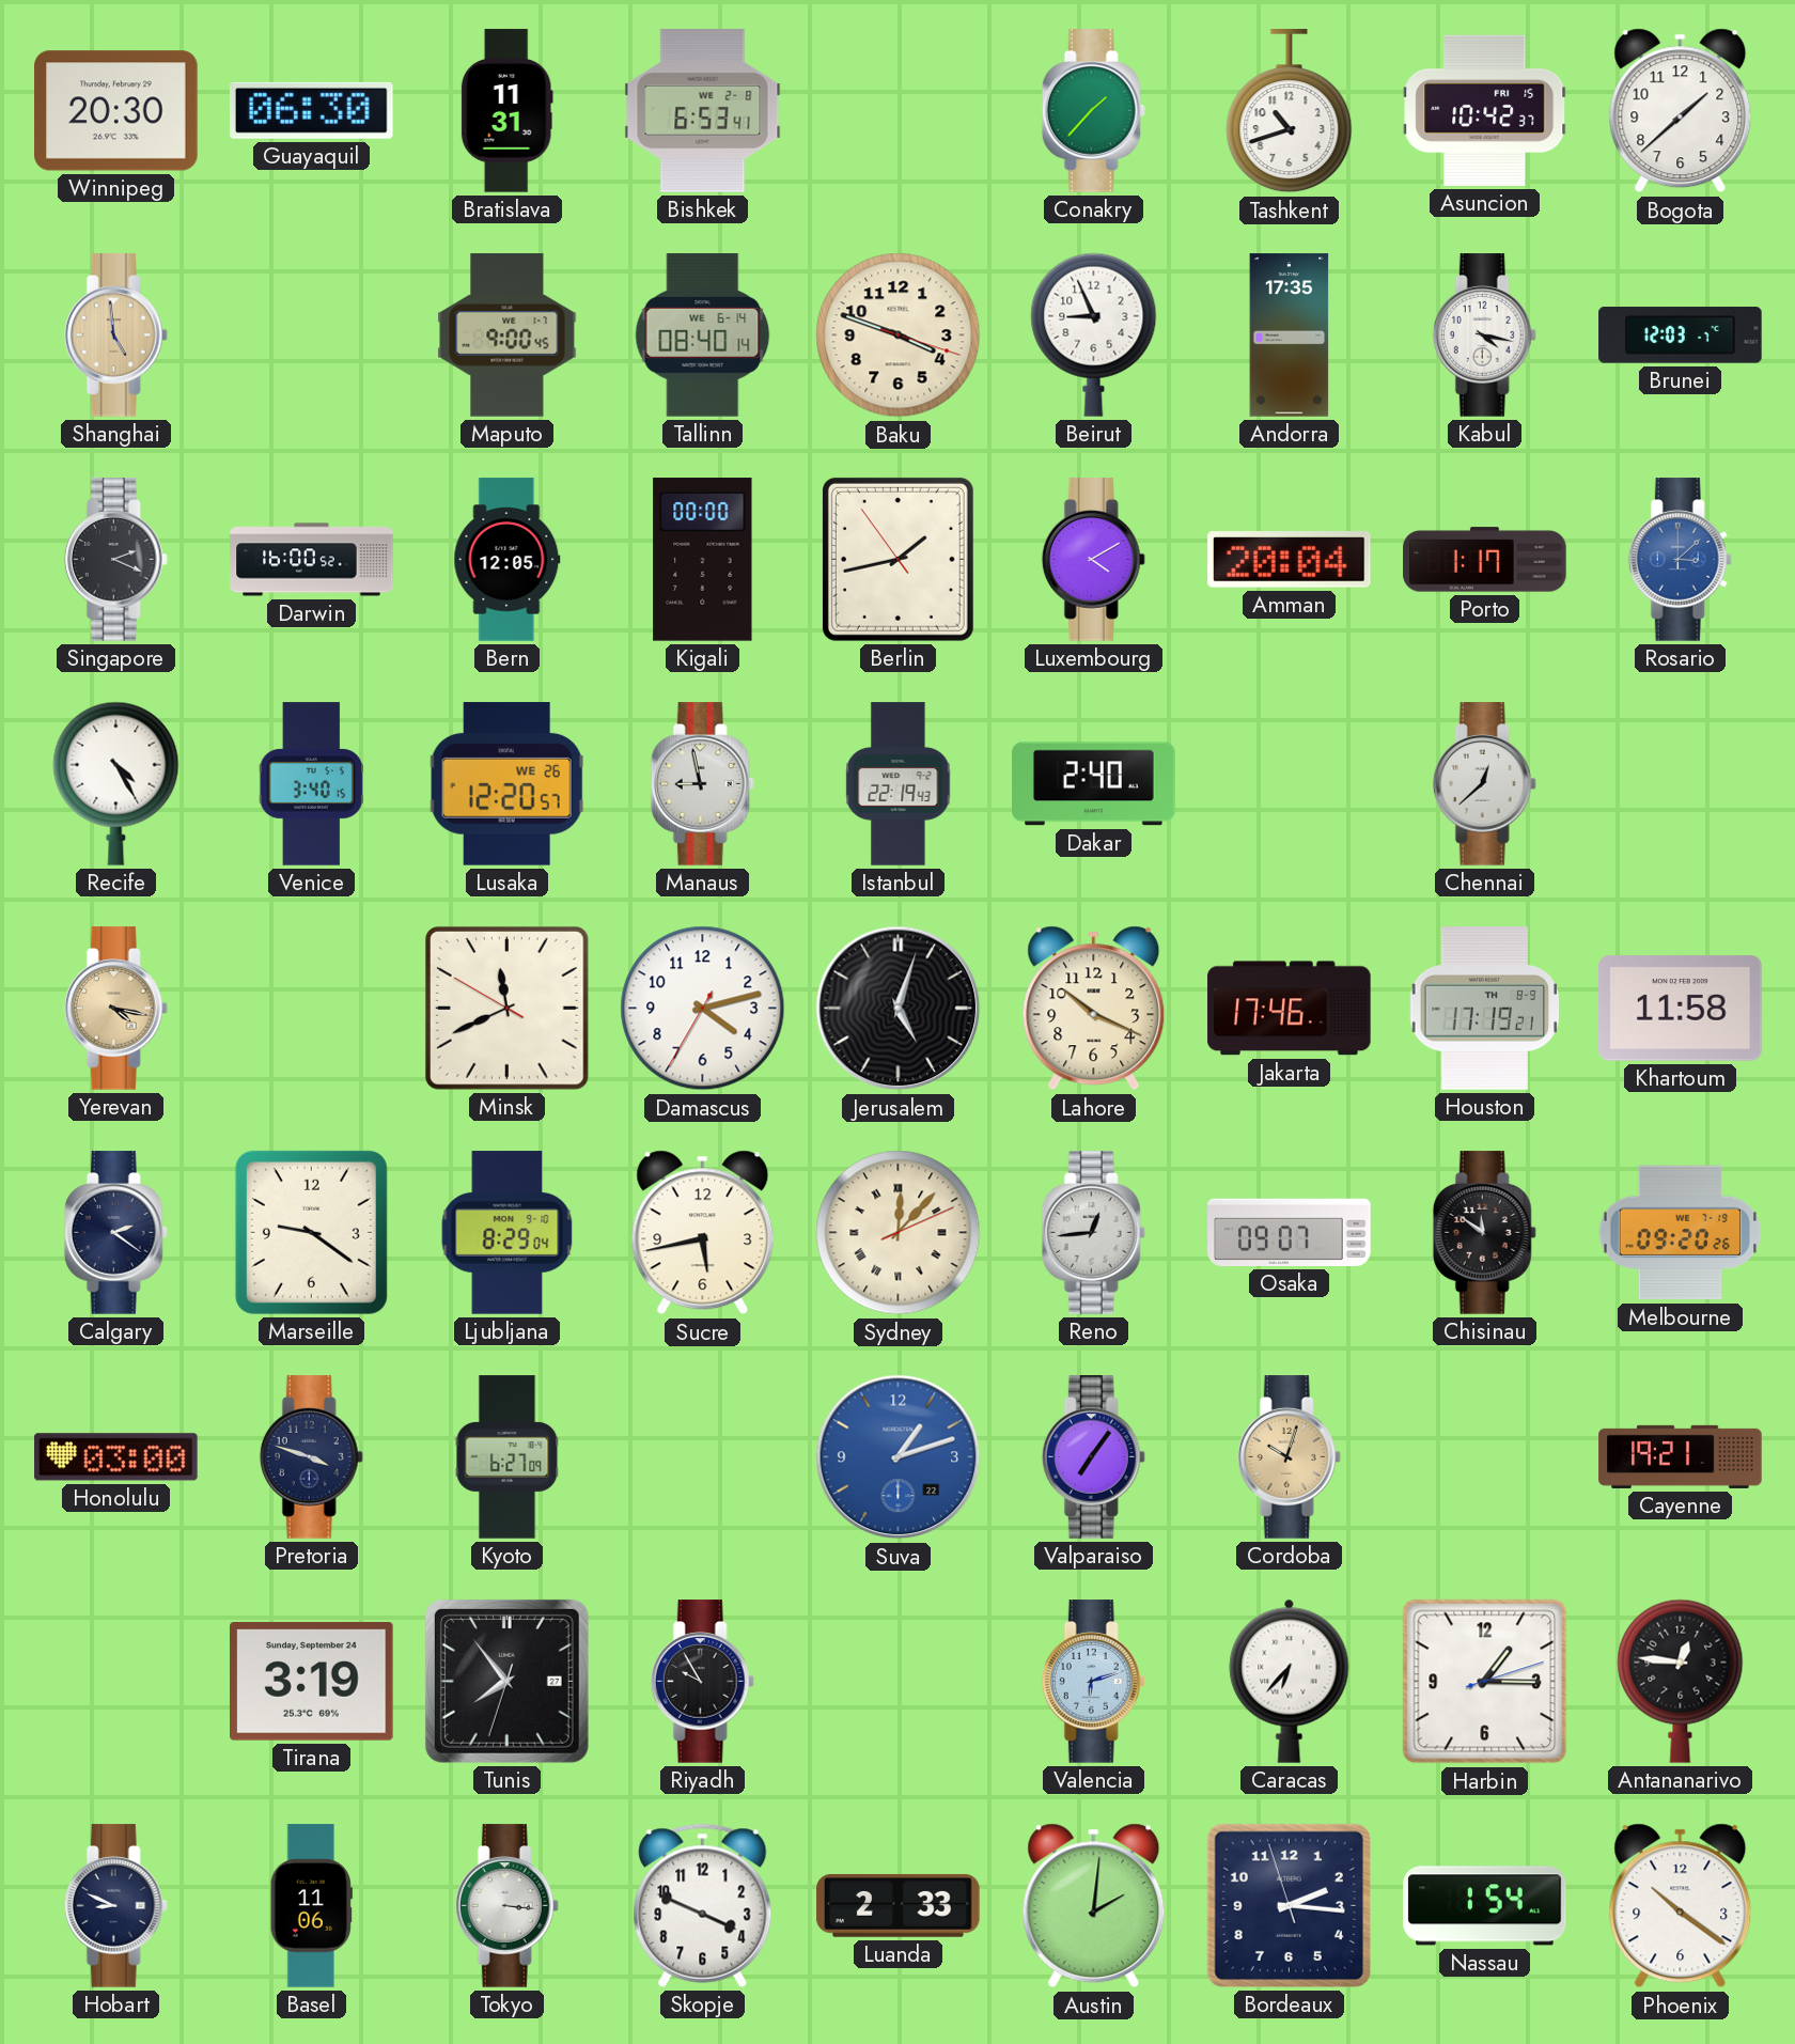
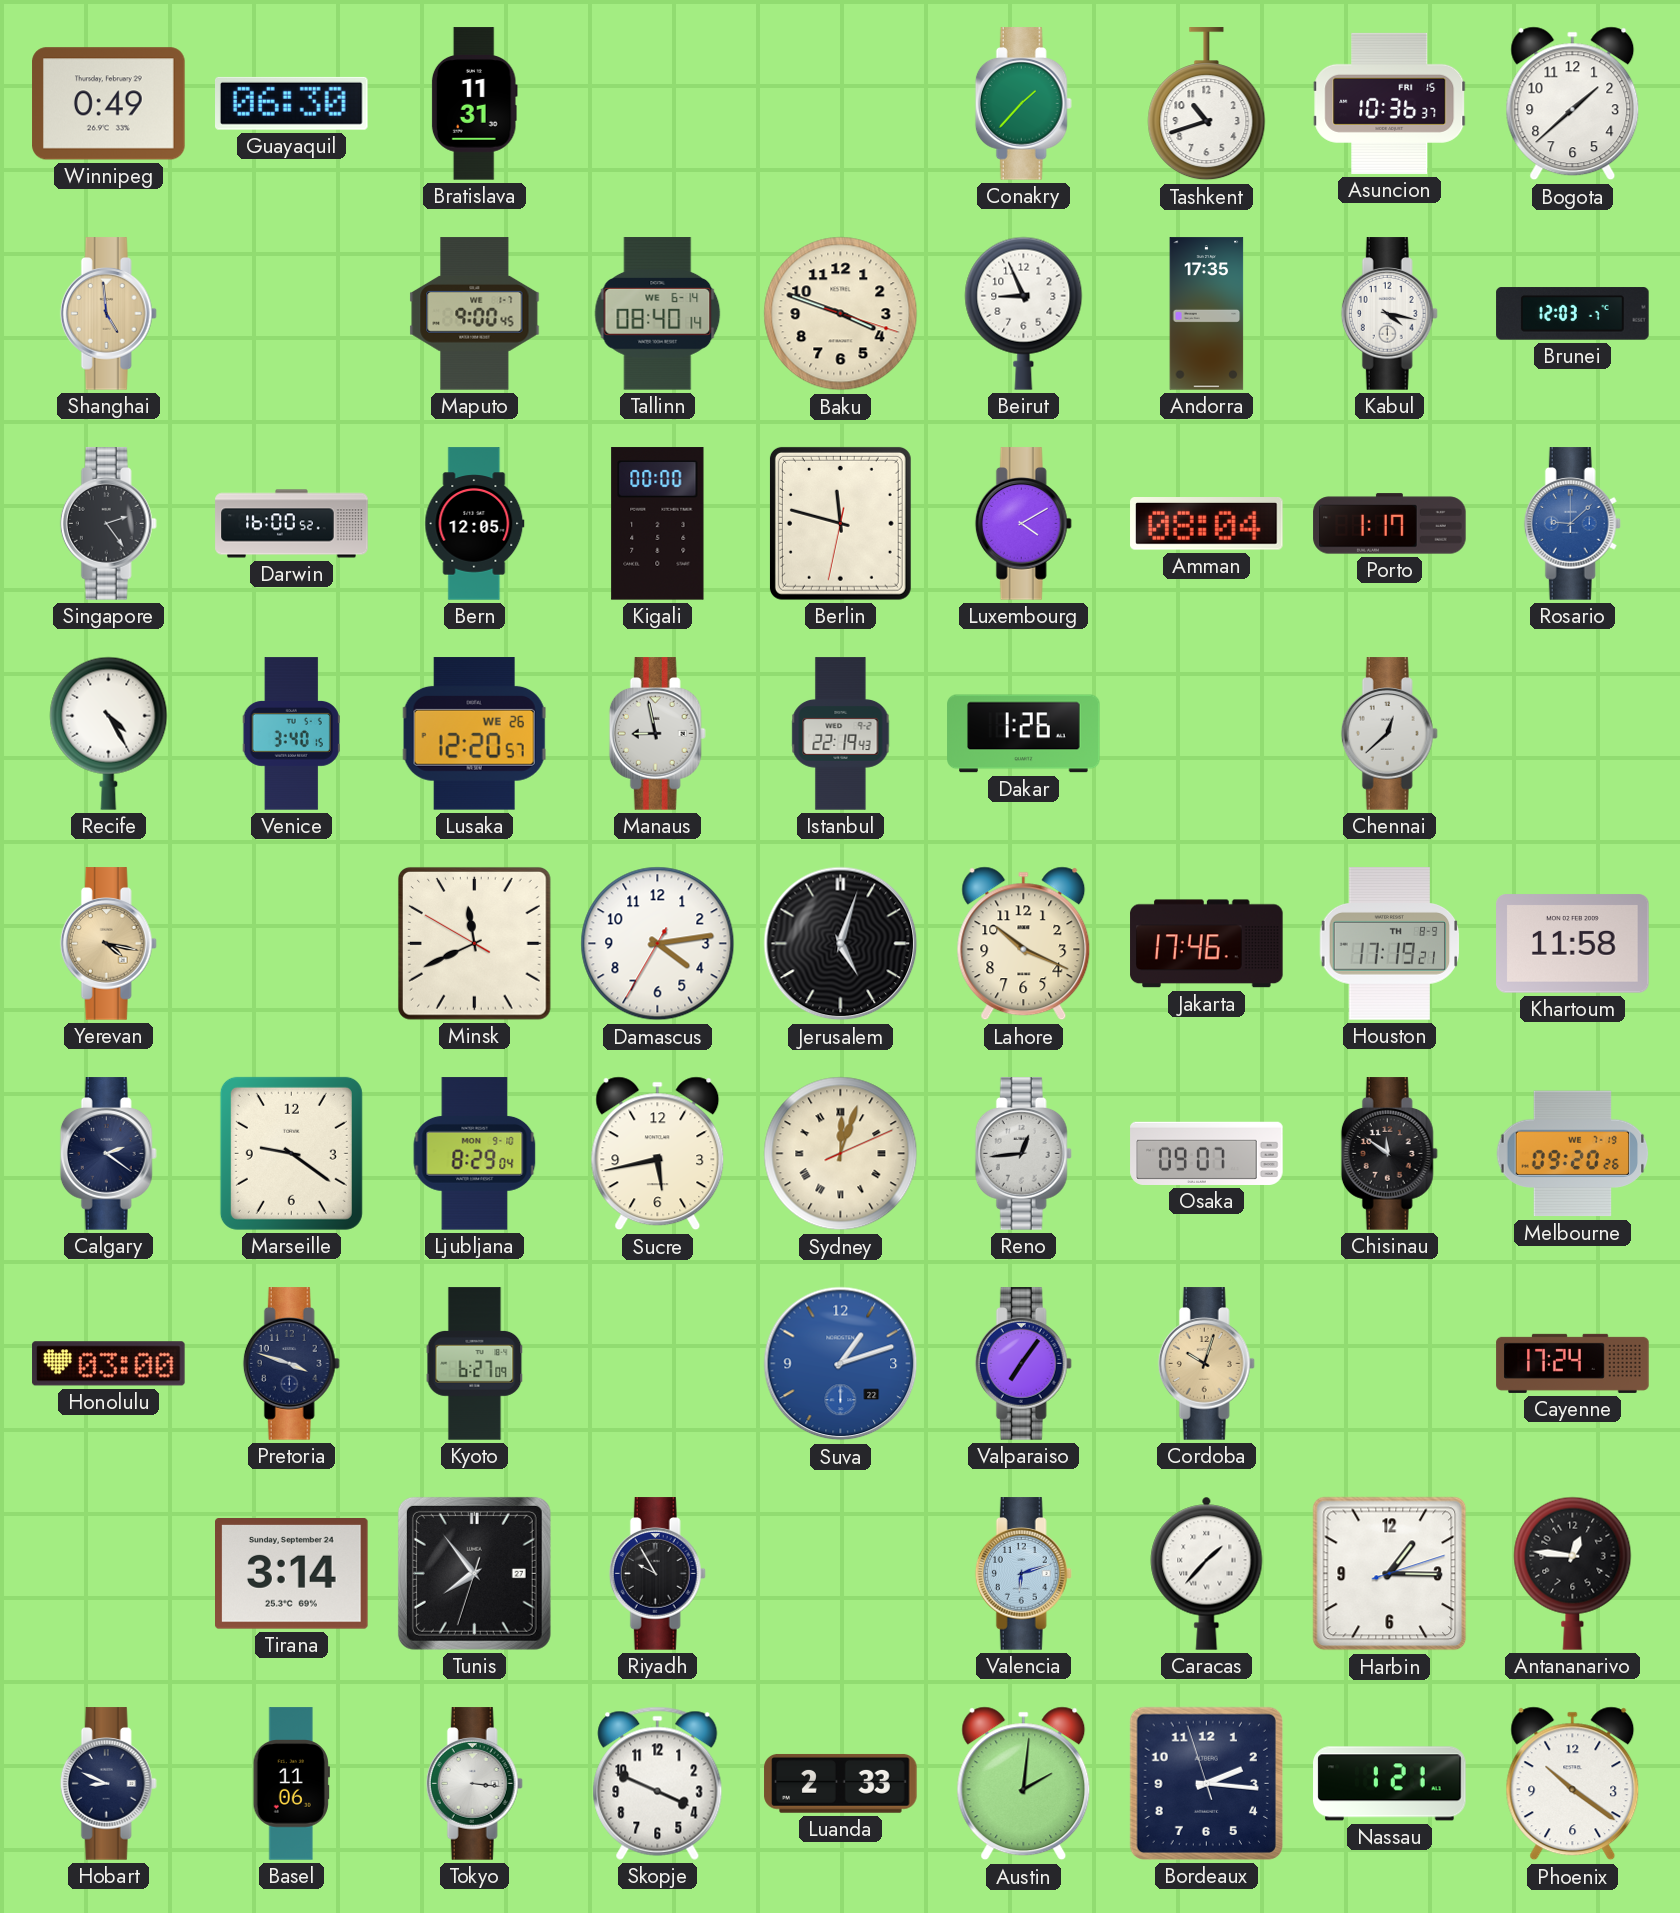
Winnipeg: 20:30 -> 0:49
Bishkek: 6:53 -> none
Asuncion: 10:42 -> 10:36
Singapore: 2:19 -> 2:24
Berlin: 1:42 -> 11:47
Amman: 20:04 -> 08:04
Rosario: 3:08 -> 9:08
Dakar: 2:40 -> 1:26
Damascus: 4:12 -> 4:13
Sydney: 12:07 -> 12:03
Cayenne: 19:21 -> 17:24
Tirana: 3:19 -> 3:14
Caracas: 6:37 -> 1:37
Nassau: 1:54 -> 1:21
